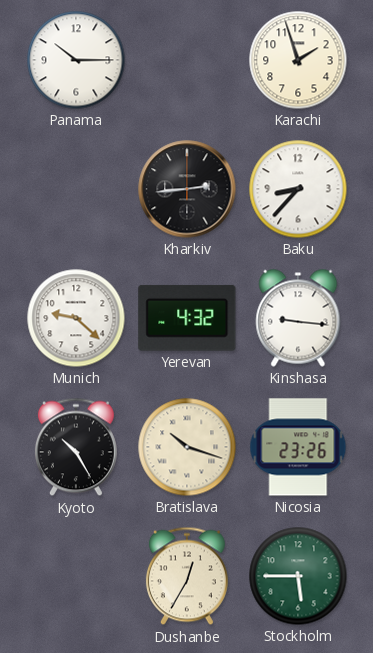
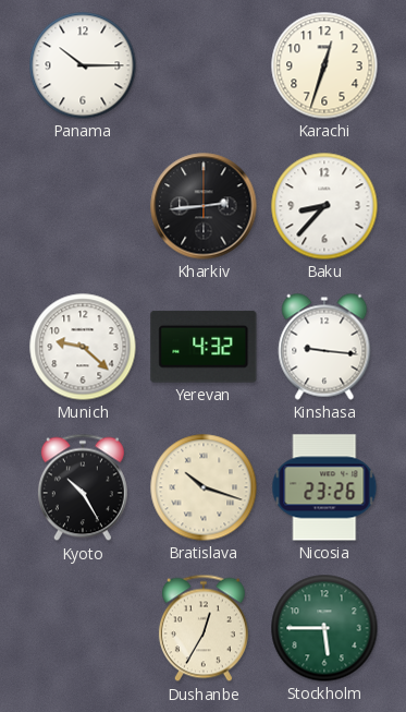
Karachi: 1:57 -> 12:33
